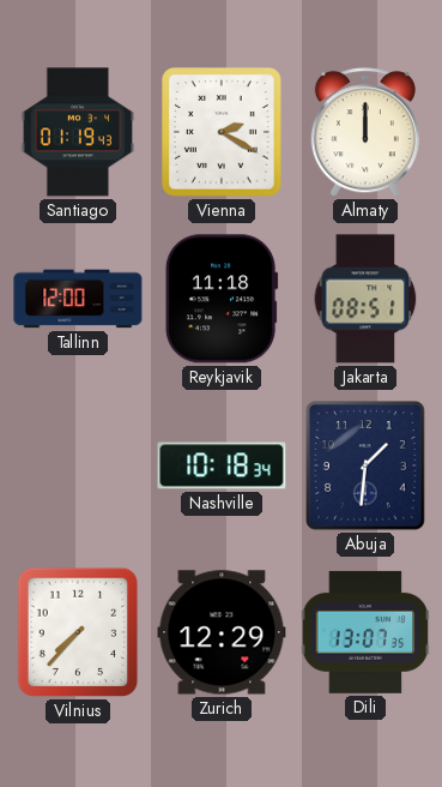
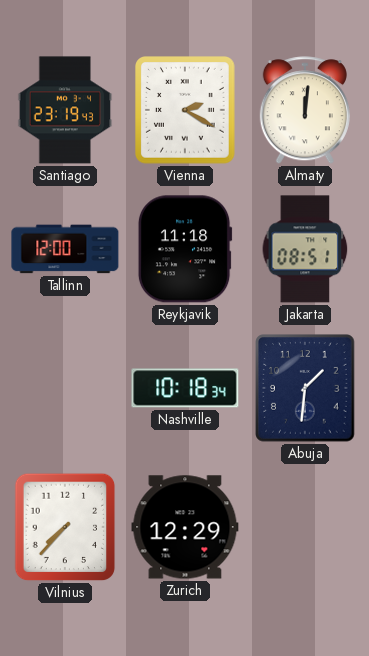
Santiago: 01:19 -> 23:19
Almaty: 12:00 -> 12:01
Dili: 13:07 -> none
